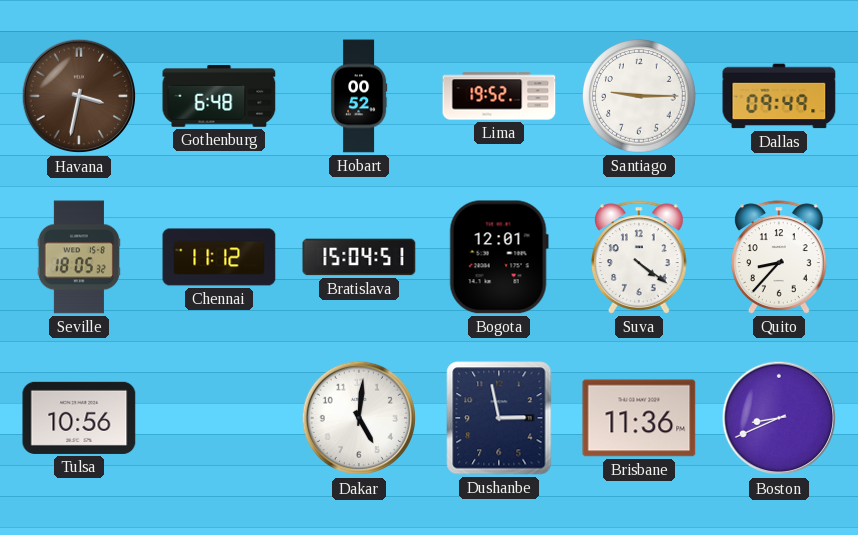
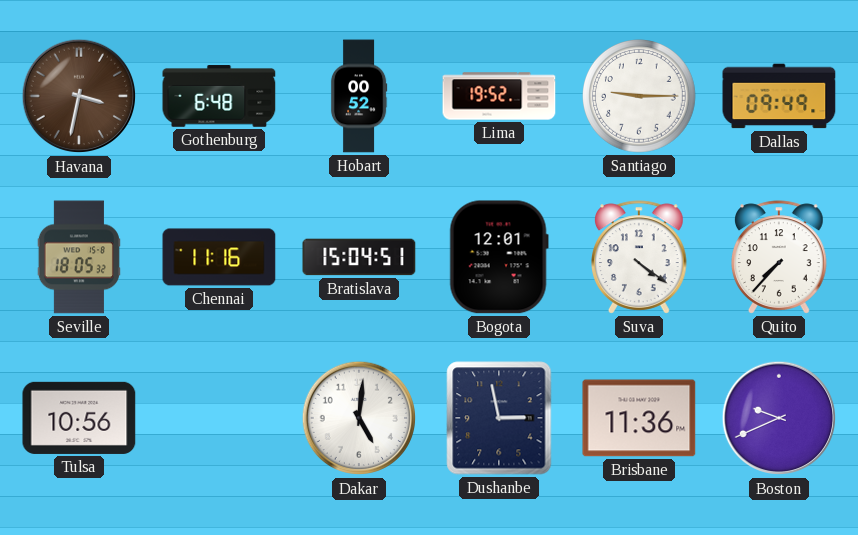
Chennai: 11:12 -> 11:16
Quito: 8:37 -> 7:37
Boston: 8:41 -> 9:41
